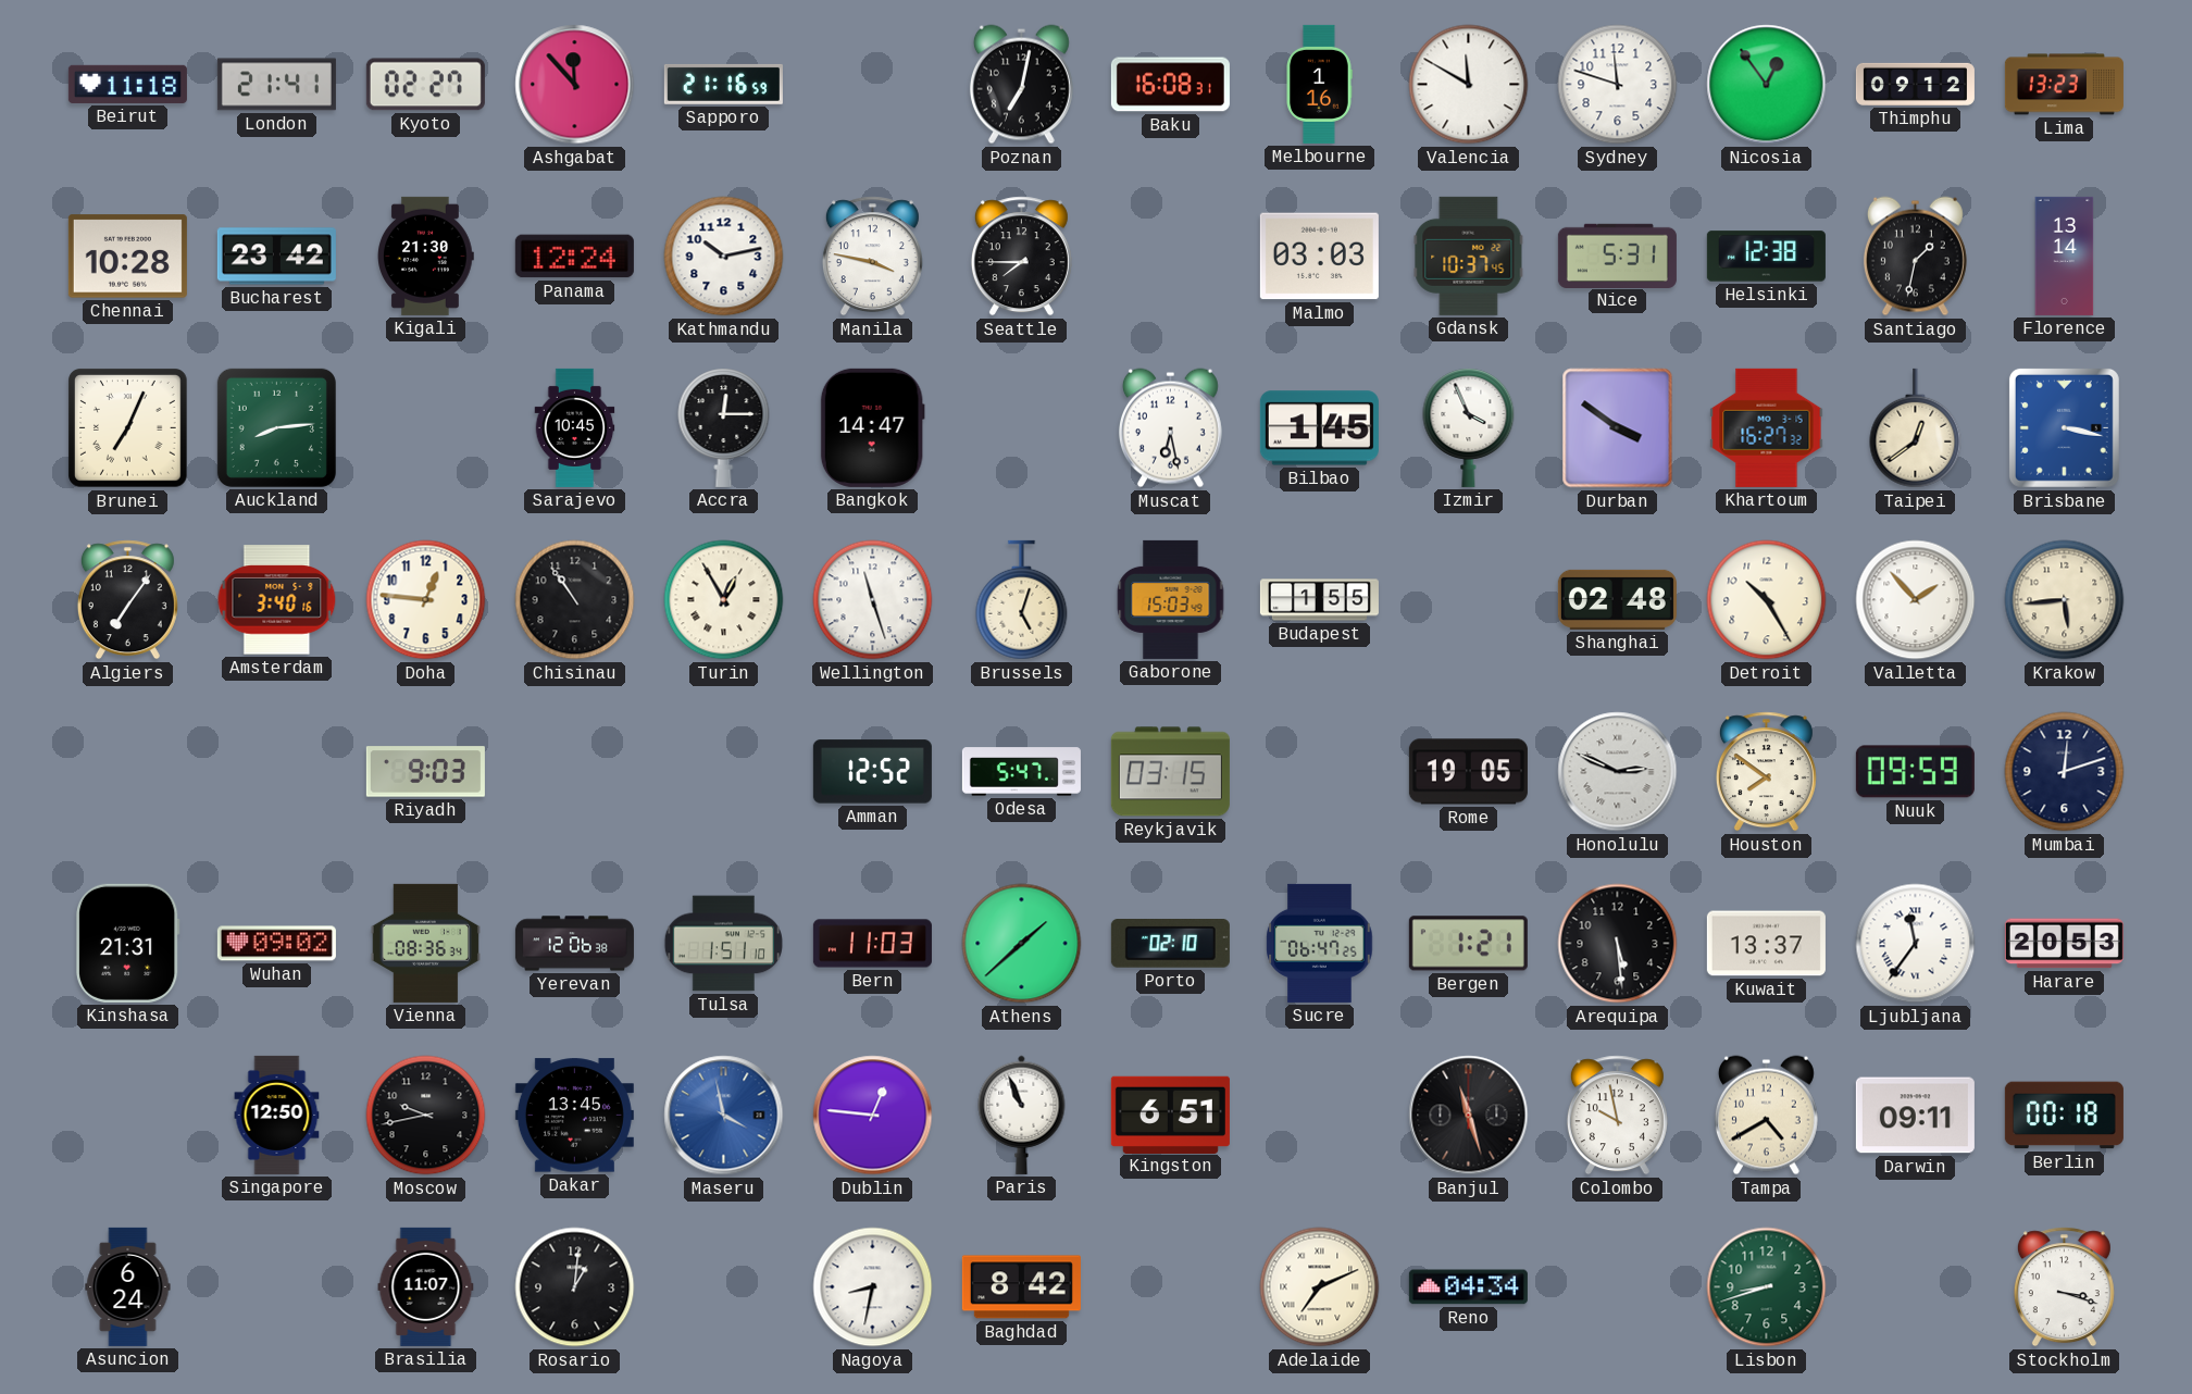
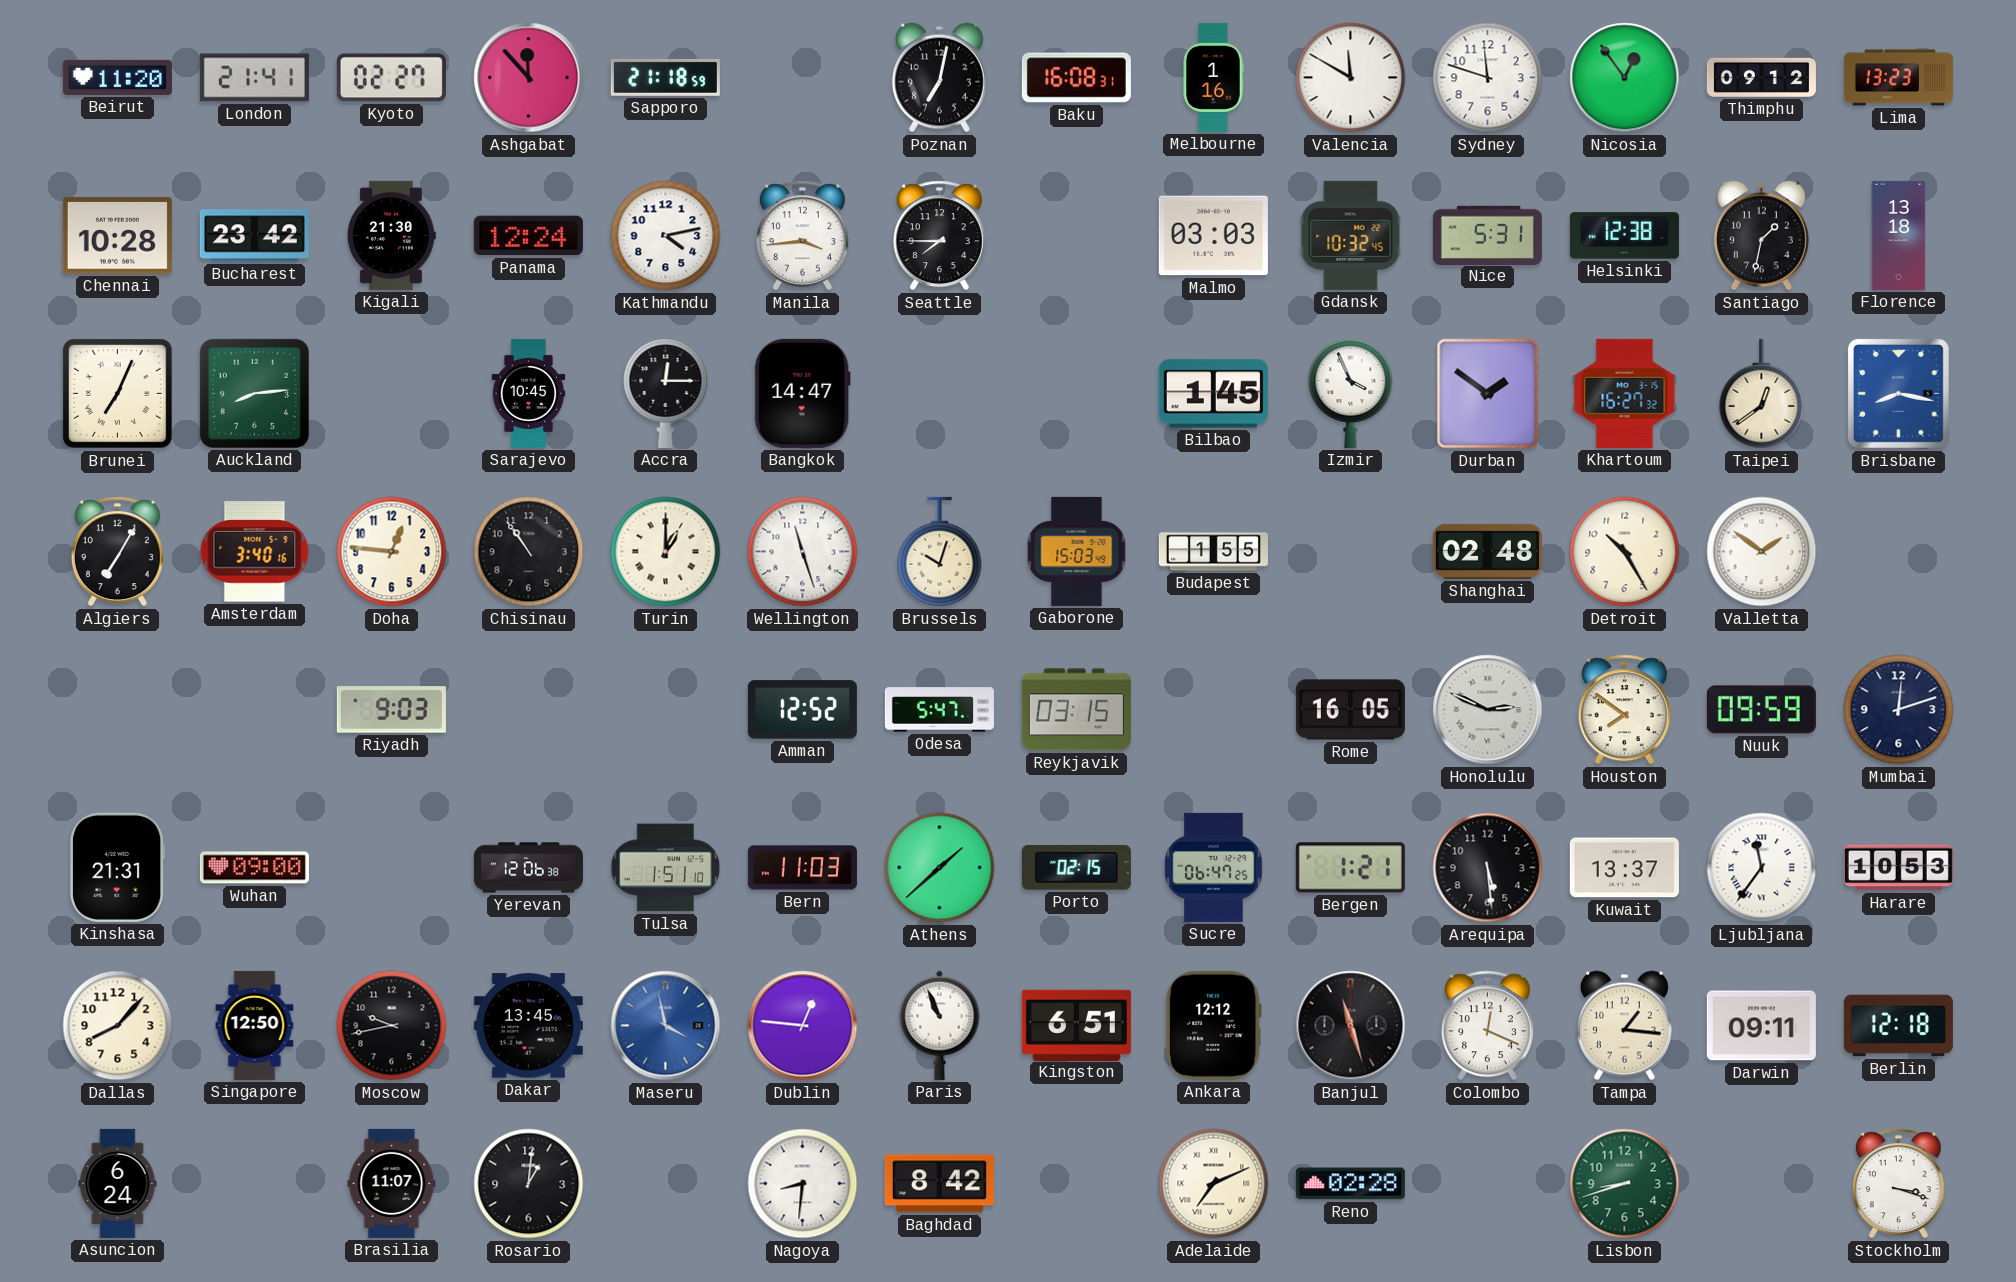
Beirut: 11:18 -> 11:20
Sapporo: 21:16 -> 21:18
Kathmandu: 10:13 -> 4:13
Manila: 3:47 -> 3:44
Gdansk: 10:37 -> 10:32
Florence: 13:14 -> 13:18
Muscat: 6:28 -> none
Durban: 3:51 -> 1:51
Brisbane: 3:17 -> 8:17
Algiers: 7:06 -> 7:05
Turin: 12:55 -> 1:00
Brussels: 5:03 -> 10:03
Valletta: 1:53 -> 1:51
Krakow: 5:44 -> none
Rome: 19:05 -> 16:05
Wuhan: 09:02 -> 09:00
Vienna: 08:36 -> none
Porto: 02:10 -> 02:15
Harare: 20:53 -> 10:53
Dallas: none -> 8:07
Ankara: none -> 12:12
Colombo: 9:58 -> 12:19
Tampa: 4:40 -> 1:16
Berlin: 00:18 -> 12:18
Nagoya: 8:32 -> 8:31
Reno: 04:34 -> 02:28
